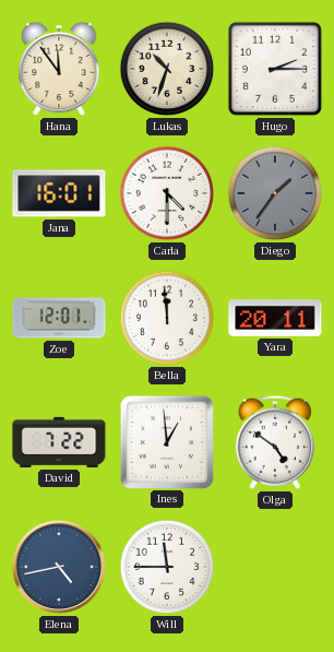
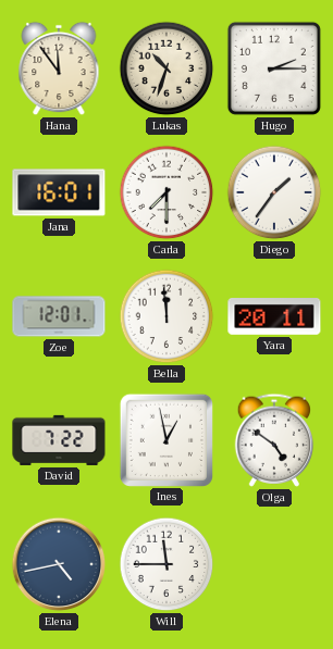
Carla: 4:30 -> 7:30
Diego dial: grey -> white
Ines: 12:59 -> 12:58
